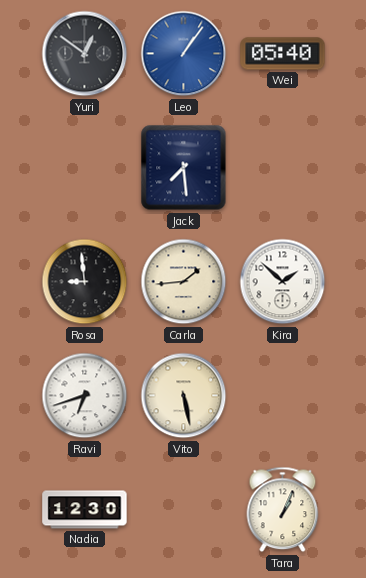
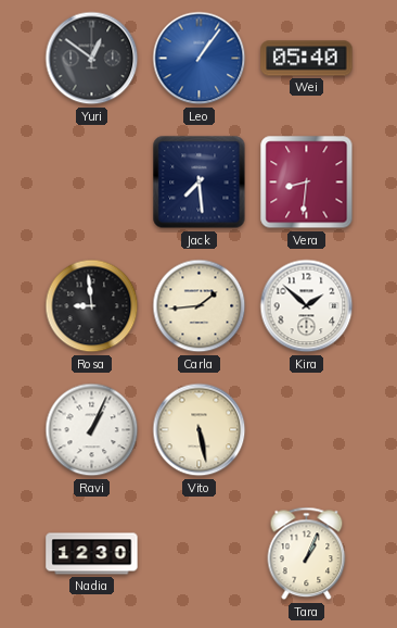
Vera: none -> 8:31
Ravi: 6:42 -> 1:04
